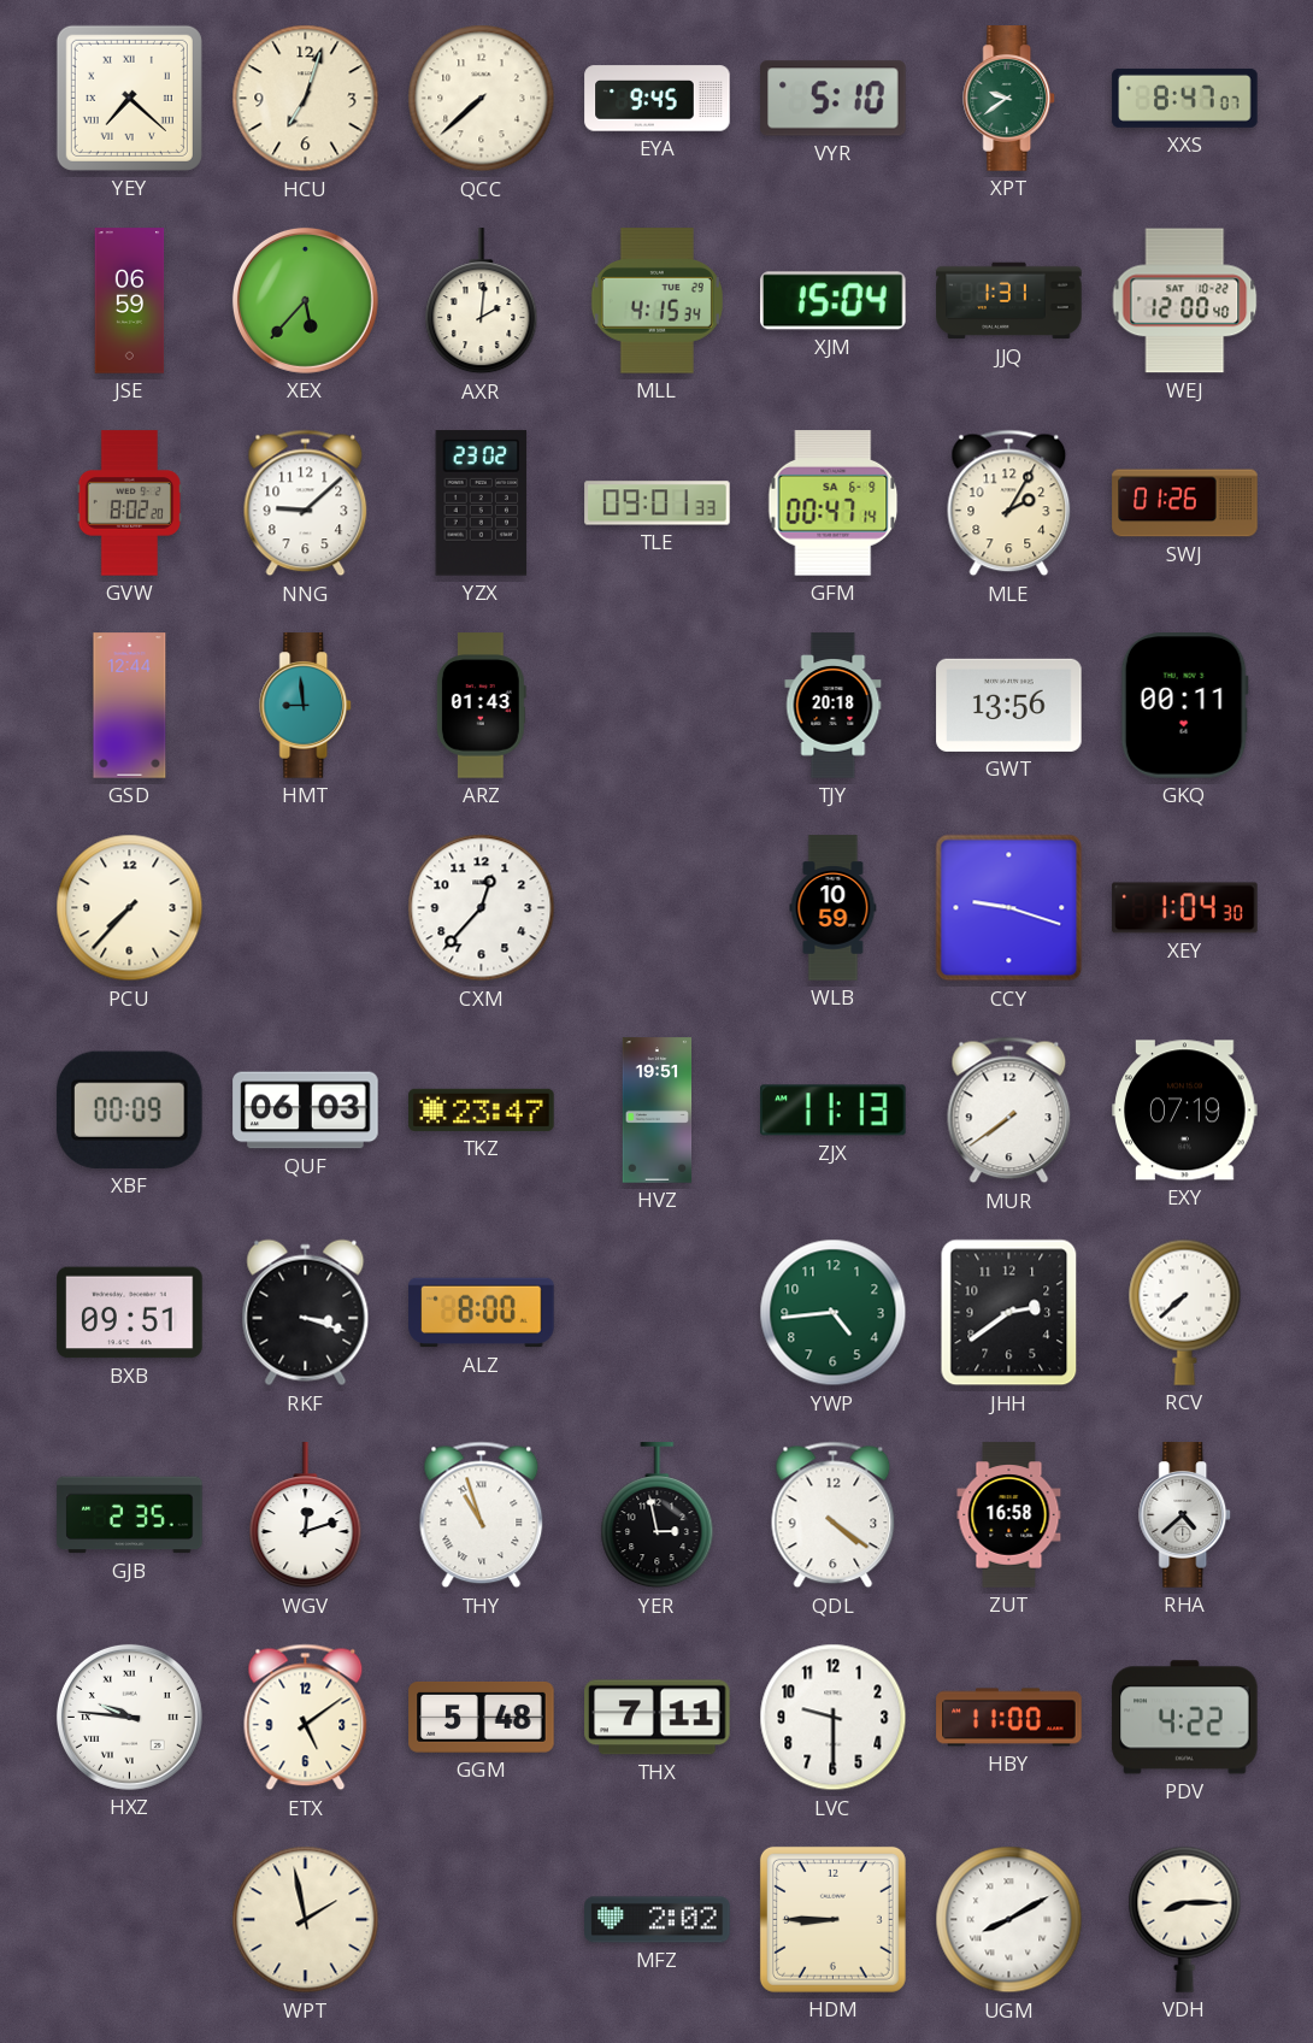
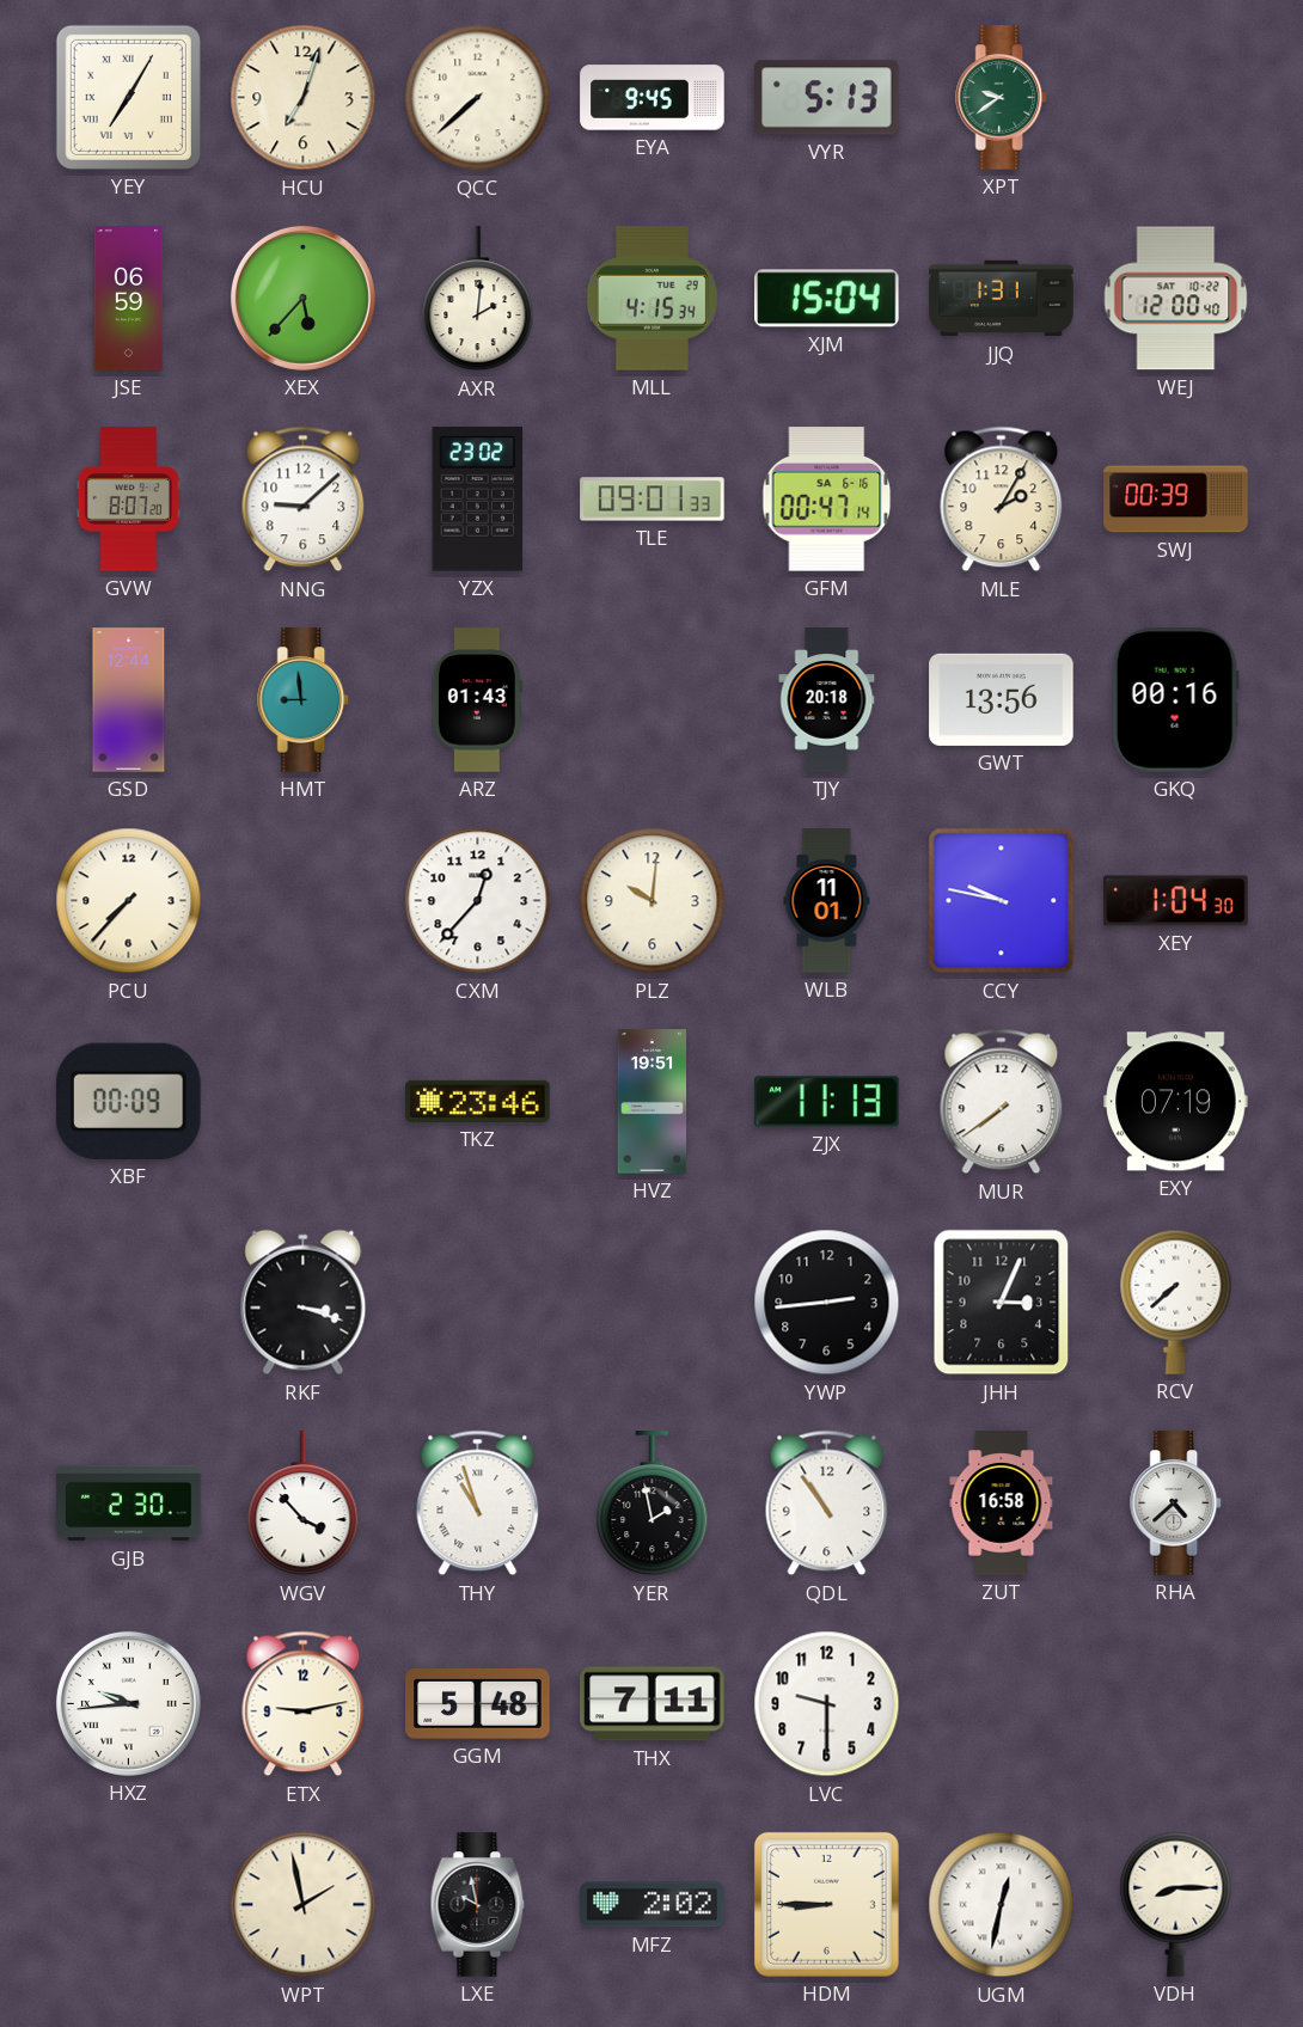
YEY: 7:22 -> 7:05
VYR: 5:10 -> 5:13
XXS: 8:47 -> none
GVW: 8:02 -> 8:07
GFM date: SA 6-9 -> SA 6-16
SWJ: 01:26 -> 00:39
GKQ: 00:11 -> 00:16
PLZ: none -> 10:01
WLB: 10:59 -> 11:01
CCY: 9:18 -> 9:47
QUF: 06:03 -> none
TKZ: 23:47 -> 23:46
BXB: 09:51 -> none
ALZ: 8:00 -> none
YWP: 4:44 -> 2:44
YWP dial: green -> black
JHH: 2:39 -> 3:04
GJB: 2:35 -> 2:30
WGV: 12:12 -> 3:53
YER: 2:58 -> 1:58
QDL: 4:21 -> 10:54
HXZ: 9:46 -> 9:44
ETX: 5:09 -> 9:13
HBY: 11:00 -> none
PDV: 4:22 -> none
LXE: none -> 9:58
UGM: 8:10 -> 12:32
